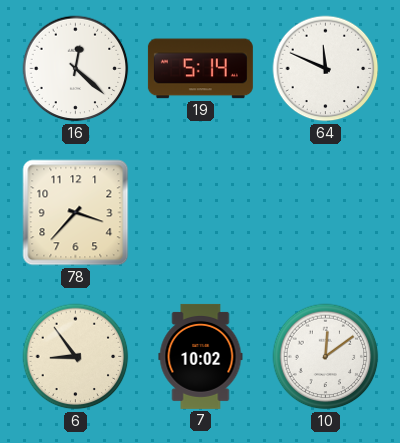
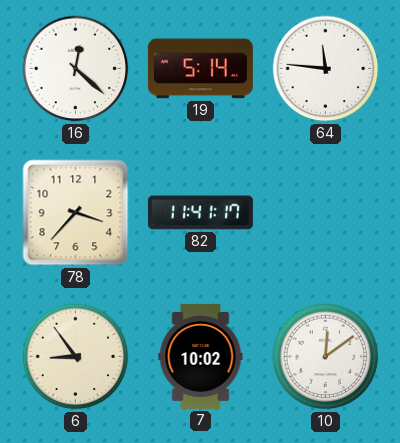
64: 11:49 -> 11:46
82: none -> 11:41
